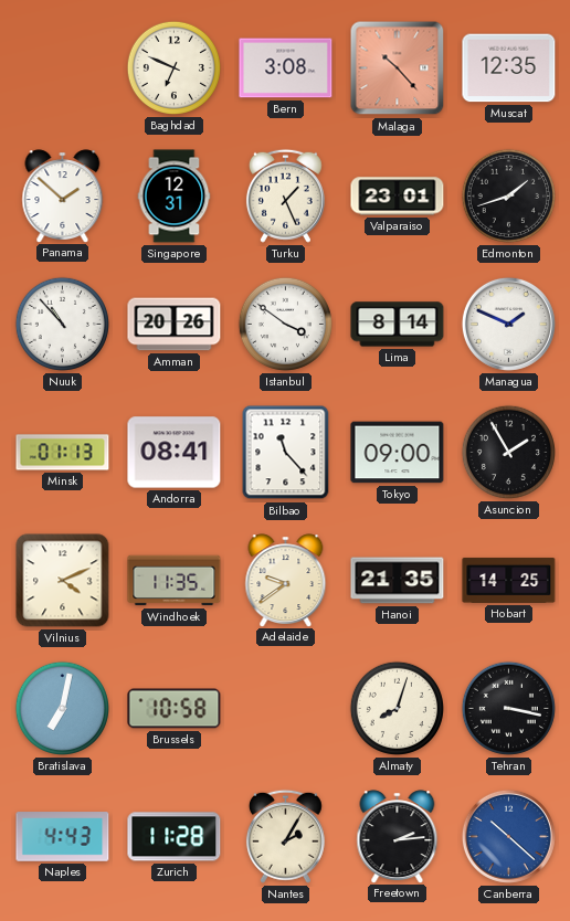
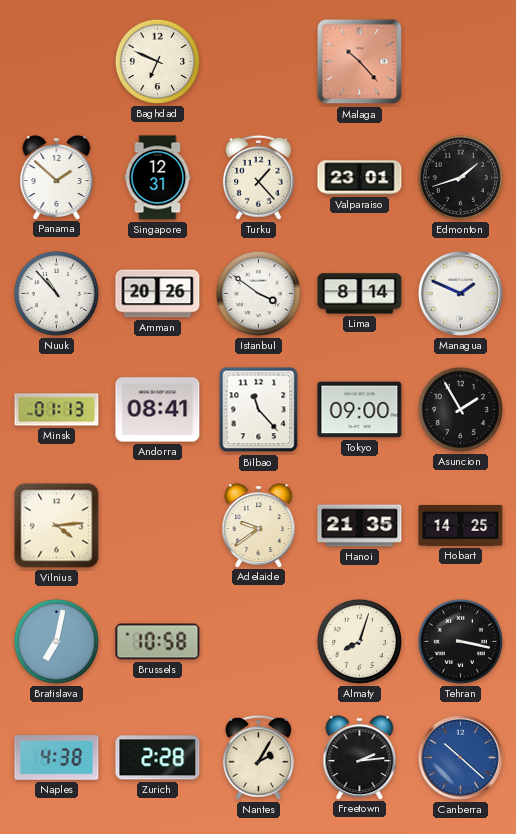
Bern: 3:08 -> none
Muscat: 12:35 -> none
Turku: 1:26 -> 1:23
Vilnius: 4:11 -> 4:14
Windhoek: 11:35 -> none
Naples: 4:43 -> 4:38
Zurich: 11:28 -> 2:28
